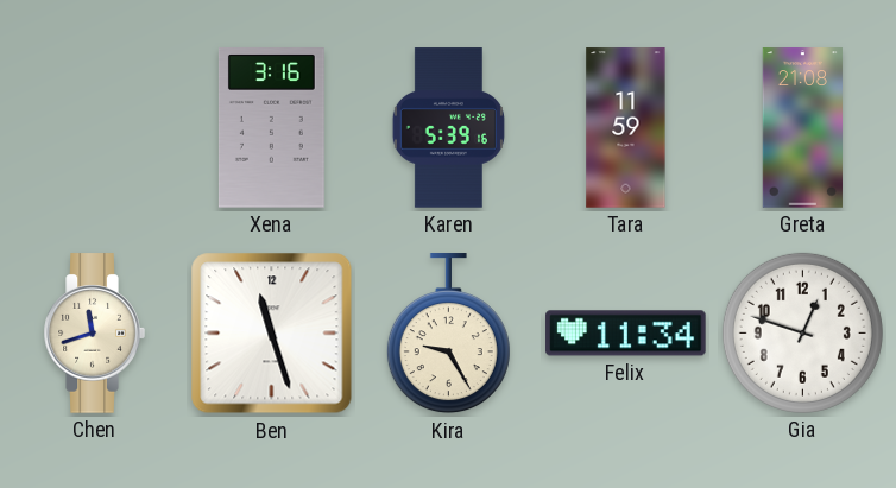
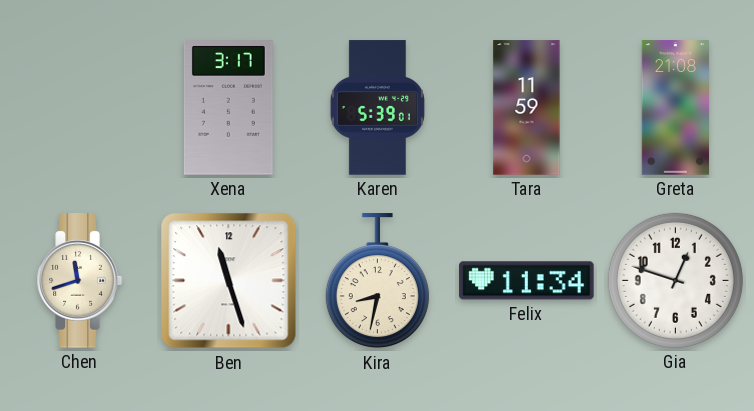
Xena: 3:16 -> 3:17
Karen: 5:39:16 -> 5:39:01
Kira: 9:25 -> 8:32
